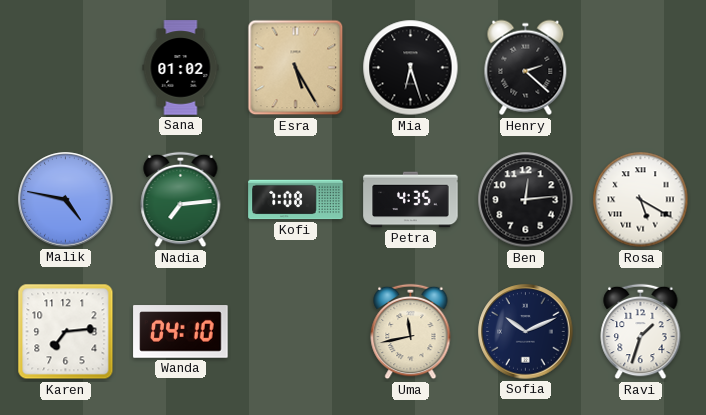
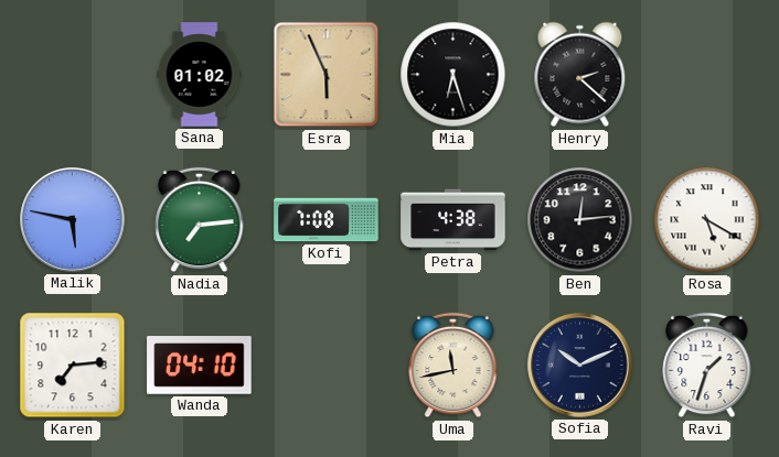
Esra: 5:25 -> 5:56
Malik: 4:47 -> 5:47
Petra: 4:35 -> 4:38
